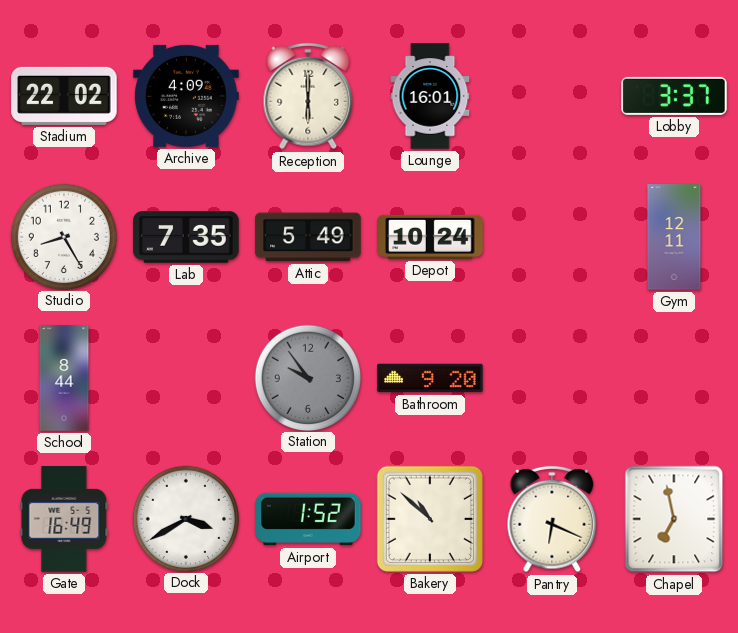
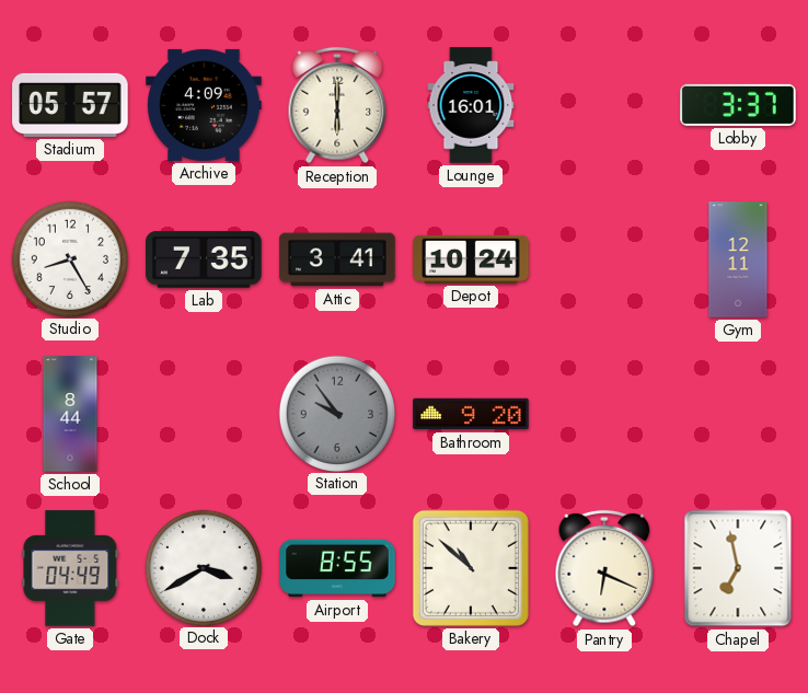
Stadium: 22:02 -> 05:57
Attic: 5:49 -> 3:41
Gate: 16:49 -> 04:49
Airport: 1:52 -> 8:55
